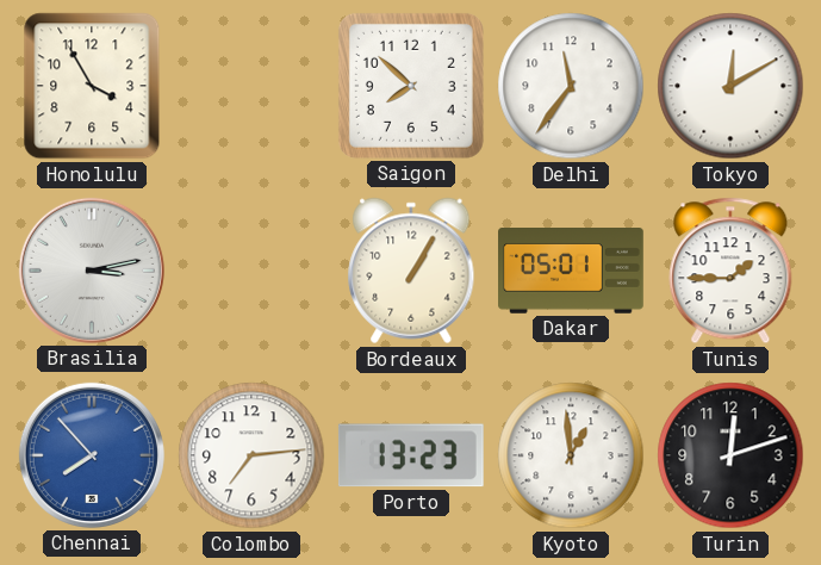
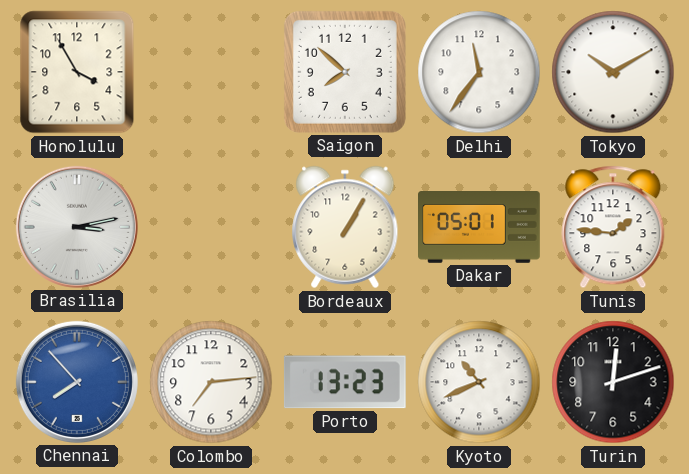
Tokyo: 12:10 -> 10:10
Tunis: 1:45 -> 1:46
Kyoto: 12:59 -> 10:41
